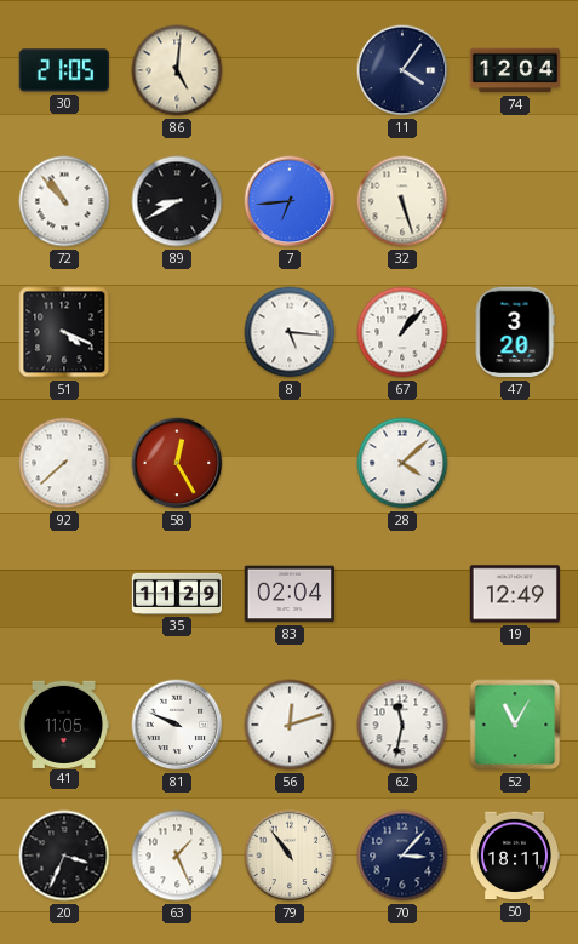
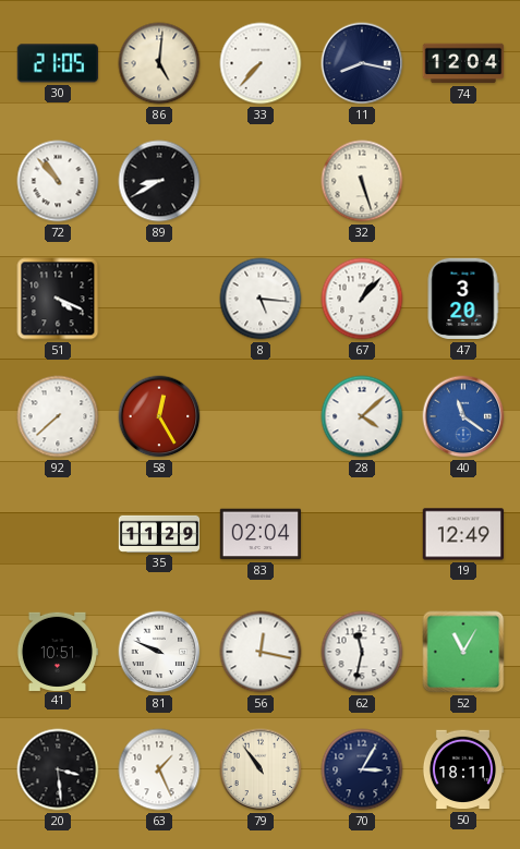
33: none -> 7:37
11: 4:06 -> 8:17
7: 6:44 -> none
40: none -> 11:21
41: 11:05 -> 10:51
56: 12:12 -> 12:17
20: 3:34 -> 3:29
70: 3:07 -> 3:05
